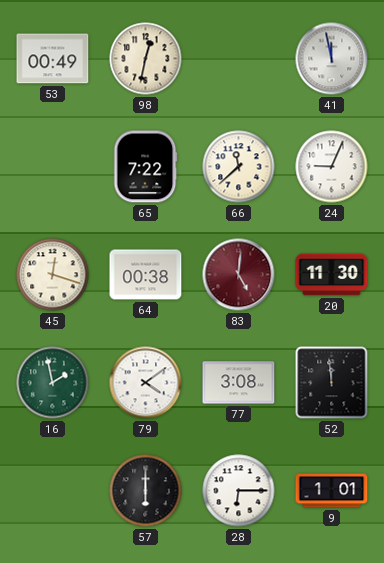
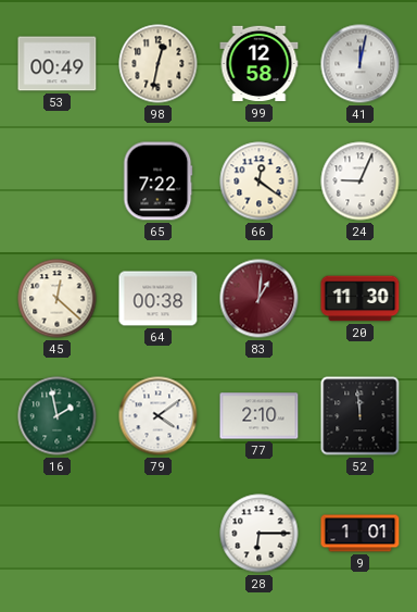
99: none -> 12:58
41: 11:58 -> 12:02
66: 11:38 -> 12:21
45: 12:18 -> 12:22
83: 5:01 -> 1:01
77: 3:08 -> 2:10
57: 6:00 -> none
